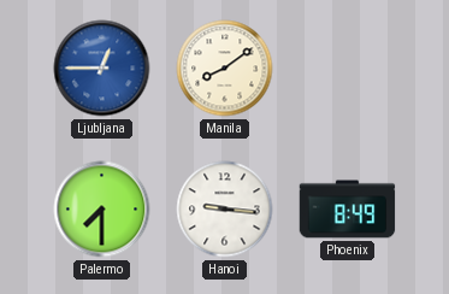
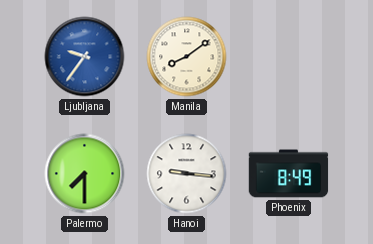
Ljubljana: 12:45 -> 9:36
